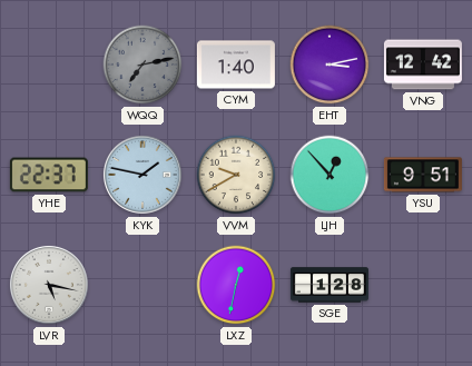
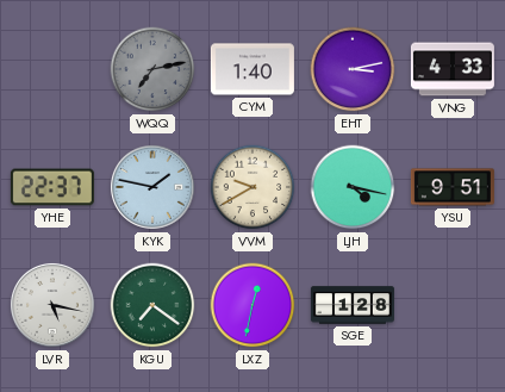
VNG: 12:42 -> 4:33
LJH: 12:53 -> 4:17
KGU: none -> 7:21
